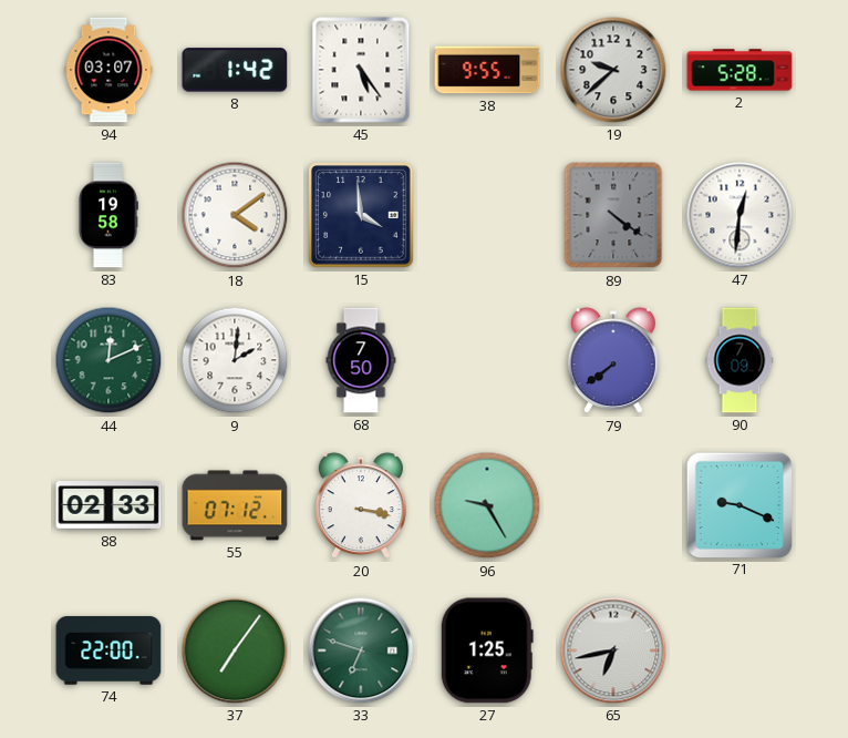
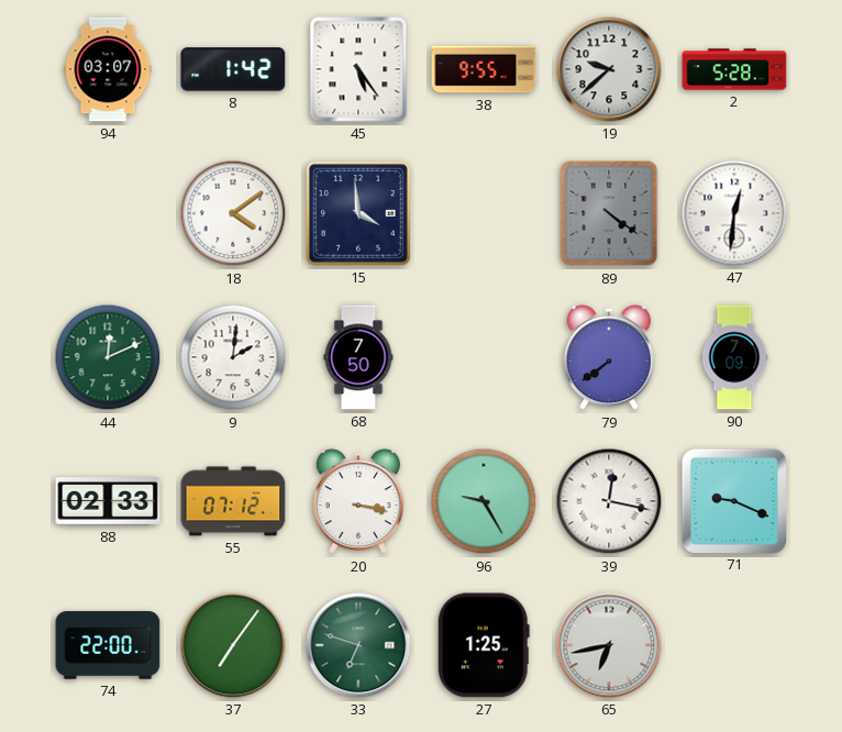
83: 19:58 -> none
39: none -> 12:17
